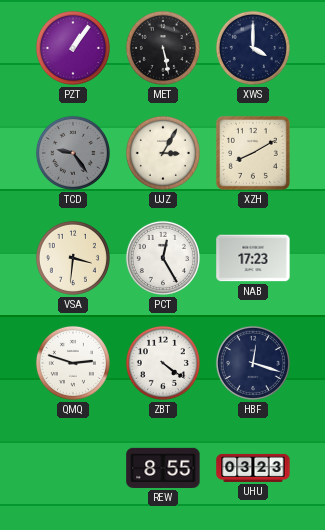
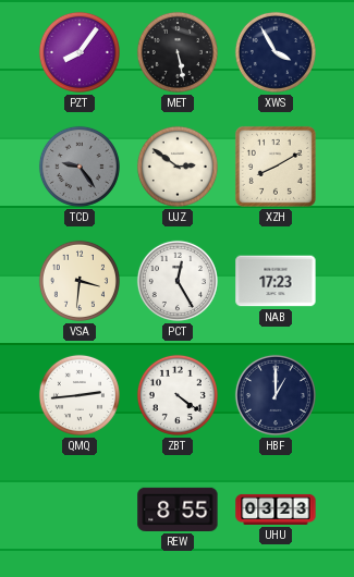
PZT: 1:06 -> 8:06
XWS: 4:00 -> 3:55
UJZ: 3:05 -> 2:51
QMQ: 2:48 -> 2:44
HBF: 12:18 -> 1:00
